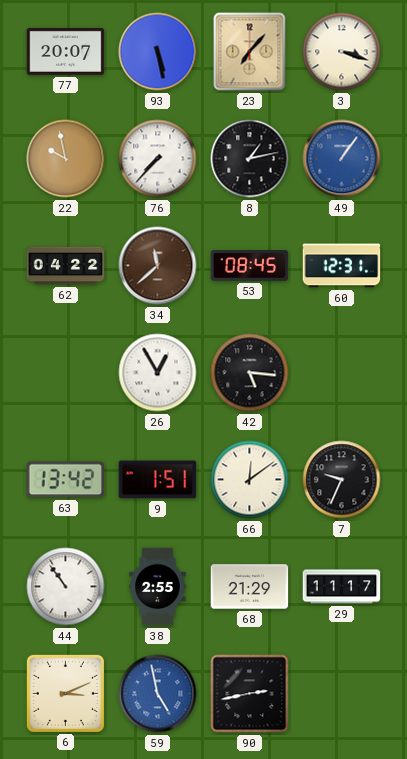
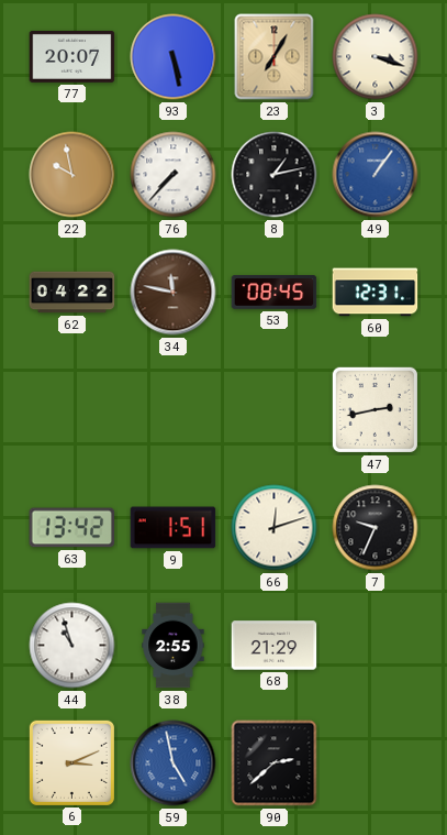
23: 7:07 -> 7:05
34: 11:38 -> 11:47
26: 12:55 -> none
42: 5:16 -> none
47: none -> 2:43
66: 12:09 -> 12:12
44: 10:54 -> 10:57
29: 11:17 -> none
90: 2:43 -> 2:38
